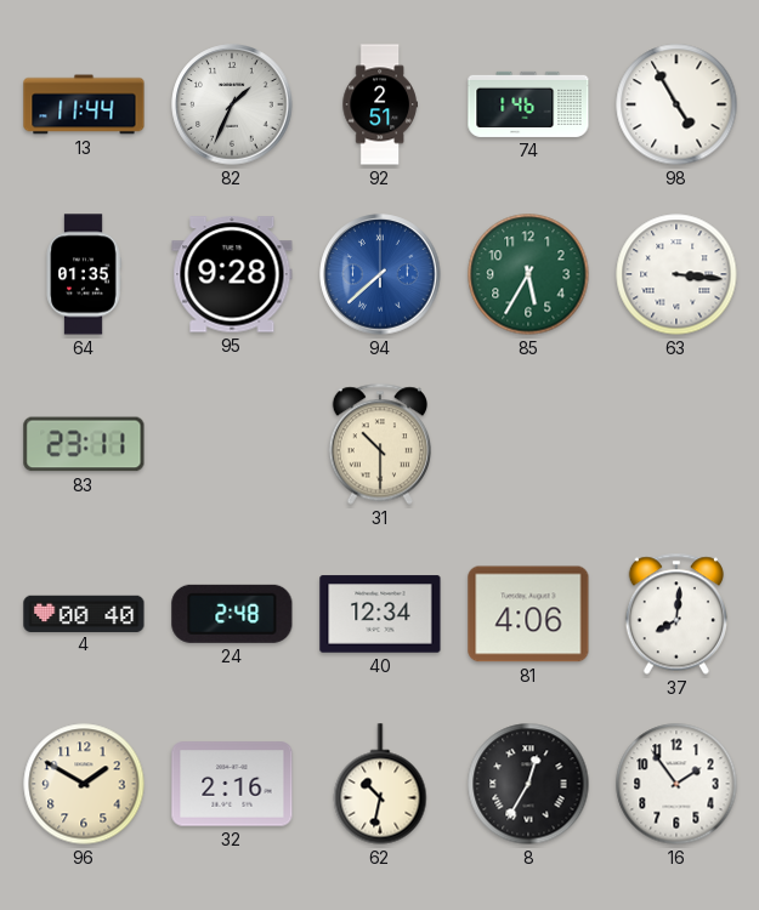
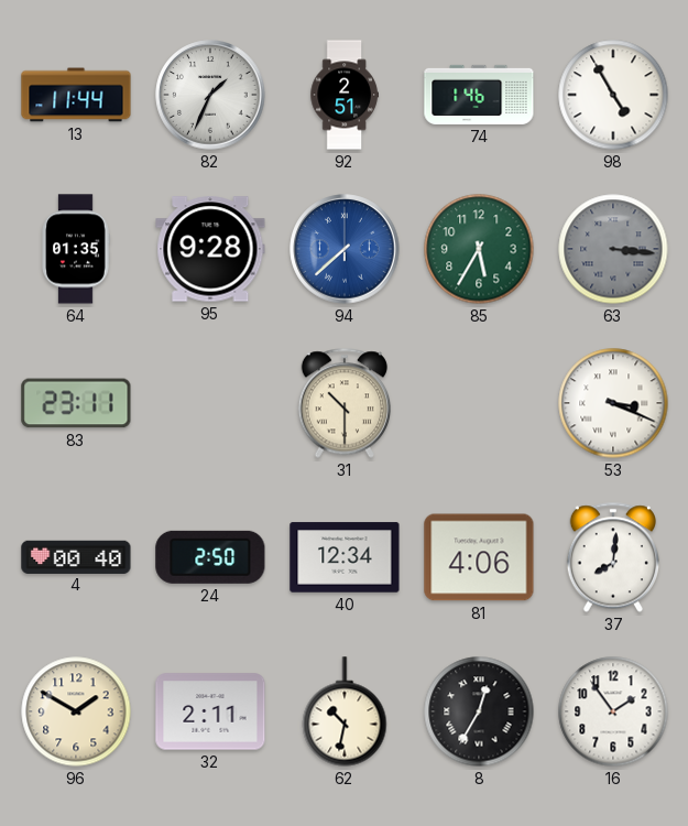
63 dial: white -> grey
53: none -> 3:19
24: 2:48 -> 2:50
32: 2:16 -> 2:11
